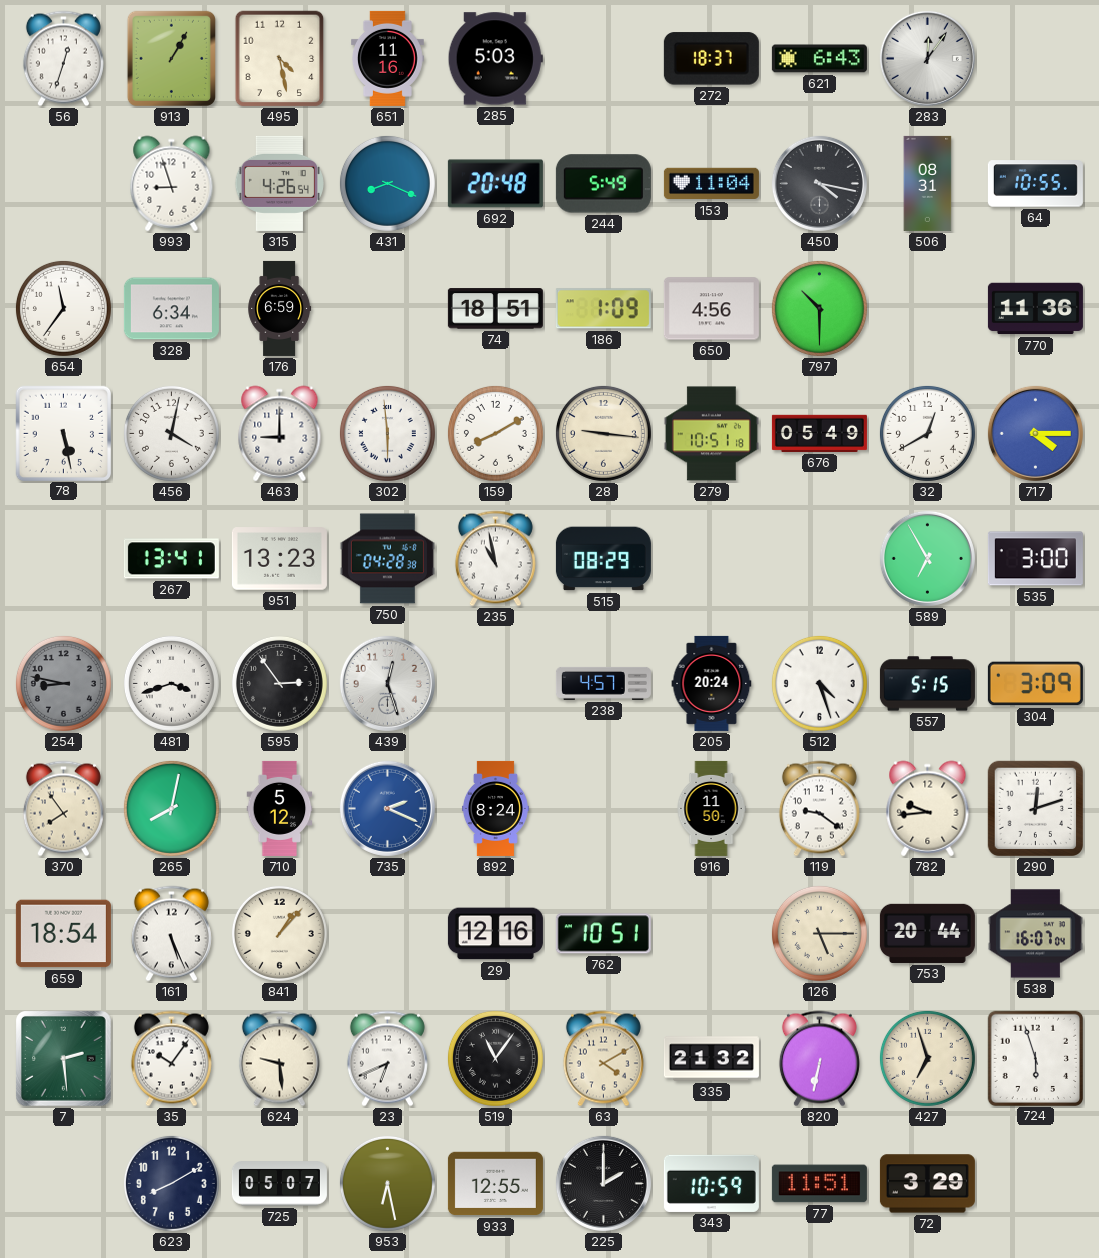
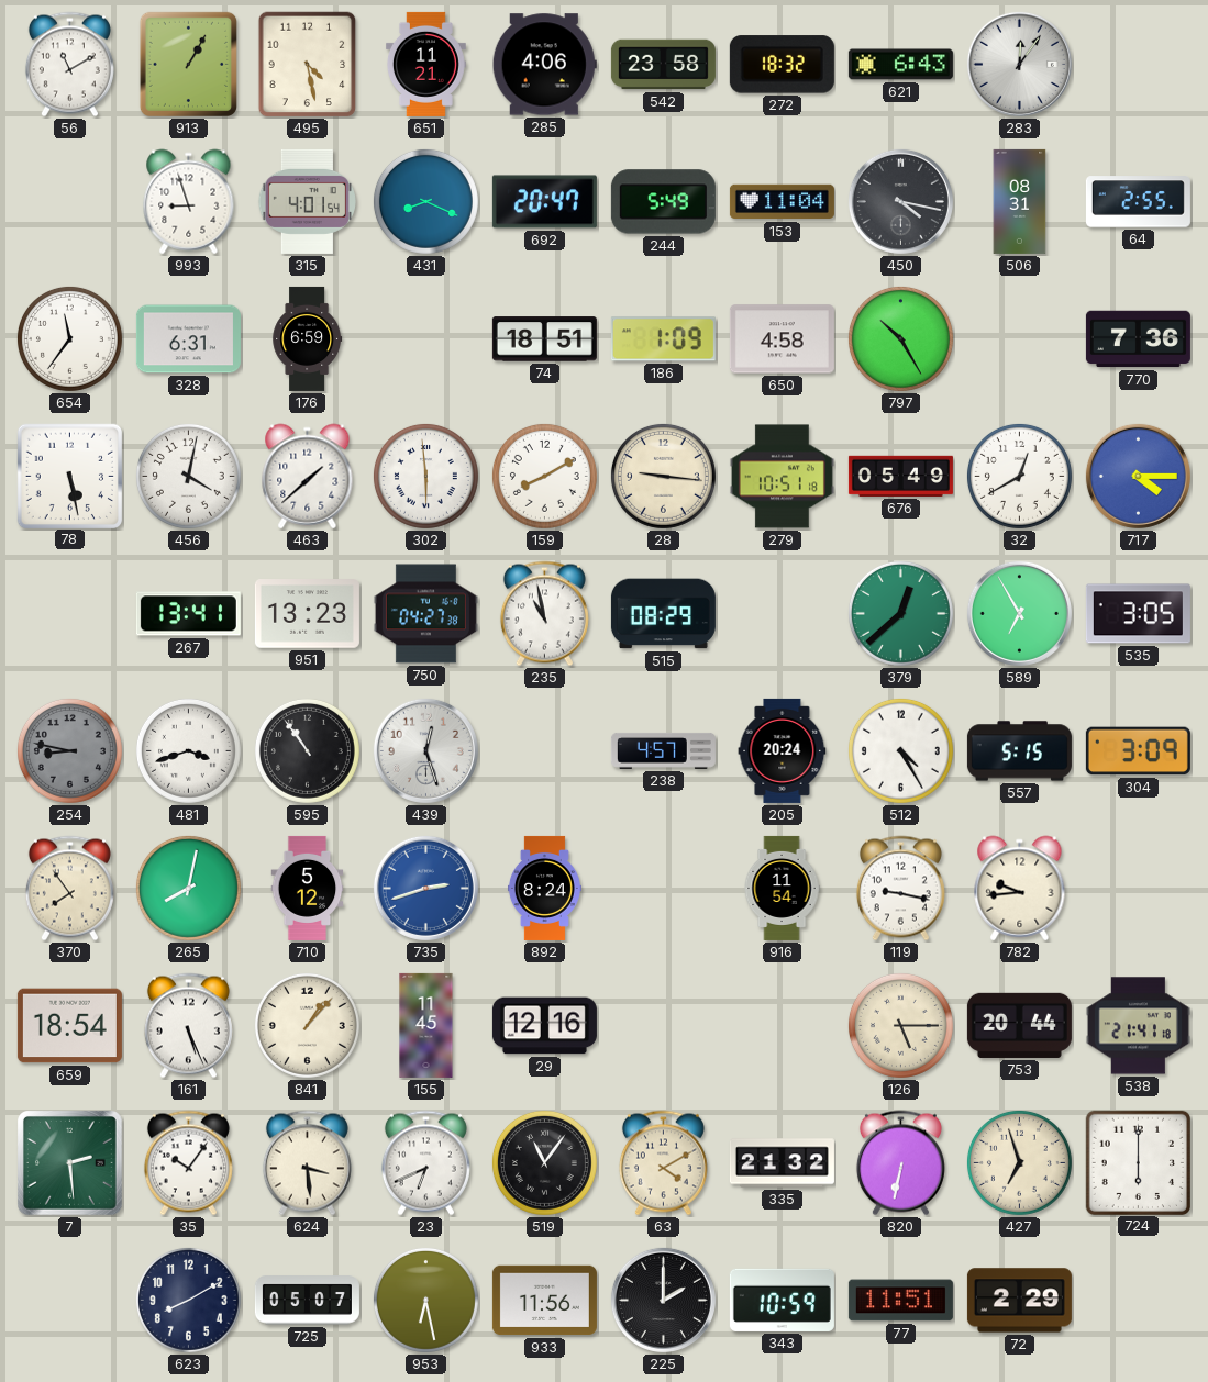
56: 12:33 -> 11:10
651: 11:16 -> 11:21
285: 5:03 -> 4:06
542: none -> 23:58
272: 18:37 -> 18:32
315: 4:26 -> 4:01
692: 20:48 -> 20:47
64: 10:55 -> 2:55
328: 6:34 -> 6:31
650: 4:56 -> 4:58
797: 10:30 -> 10:25
770: 11:36 -> 7:36
463: 9:00 -> 1:38
750: 04:28 -> 04:27
379: none -> 12:38
535: 3:00 -> 3:05
595: 2:54 -> 10:54
512: 4:27 -> 4:25
735: 2:19 -> 2:42
916: 11:50 -> 11:54
119: 9:21 -> 9:17
290: 12:12 -> none
155: none -> 11:45
762: 10:51 -> none
538: 16:07 -> 21:41
624: 9:29 -> 3:29
724: 5:57 -> 6:00
933: 12:55 -> 11:56
72: 3:29 -> 2:29
